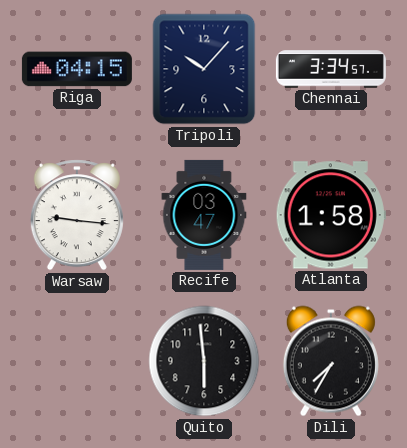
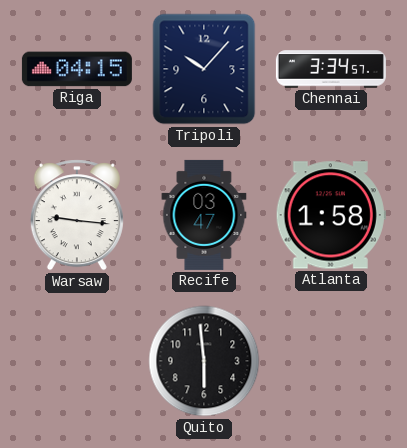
Dili: 7:35 -> none
